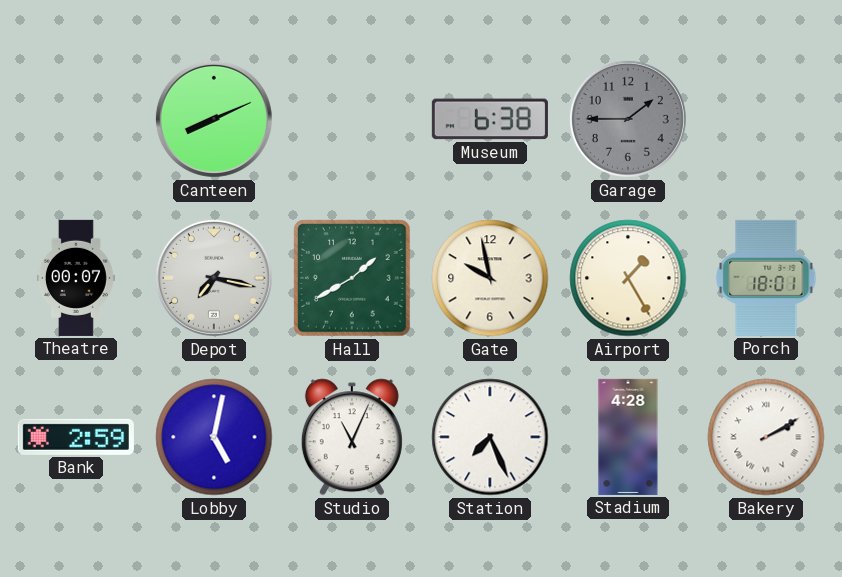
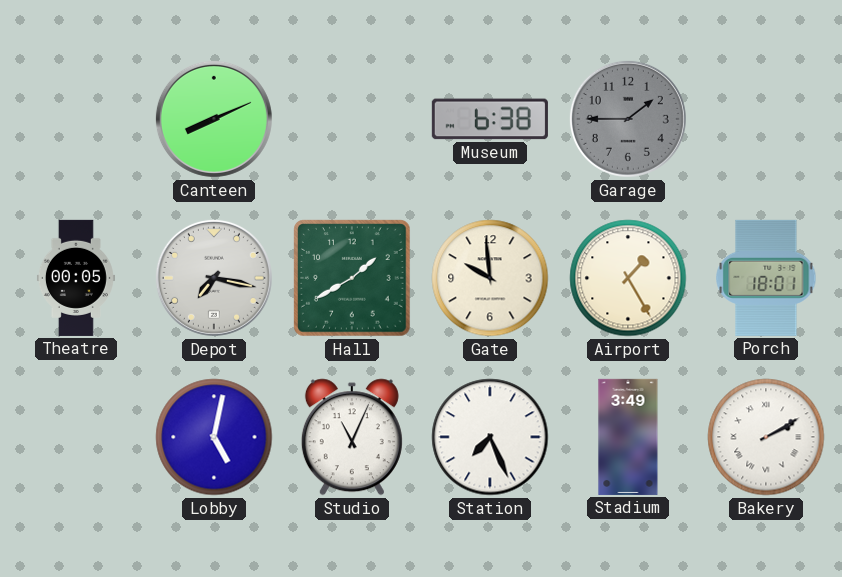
Theatre: 00:07 -> 00:05
Gate: 9:58 -> 9:59
Bank: 2:59 -> none
Stadium: 4:28 -> 3:49
